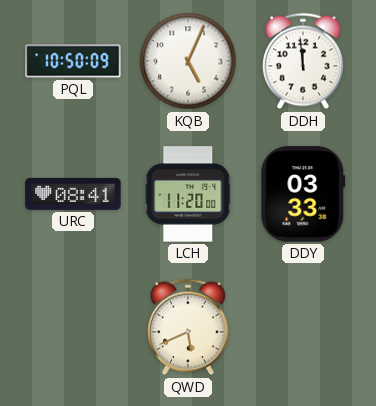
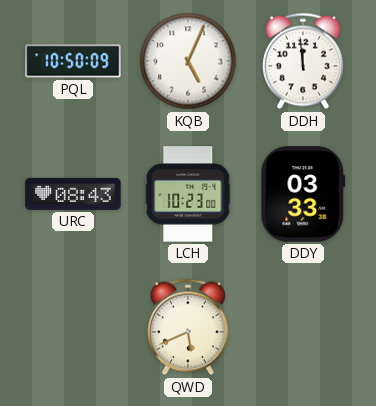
URC: 08:41 -> 08:43
LCH: 11:20 -> 10:23
